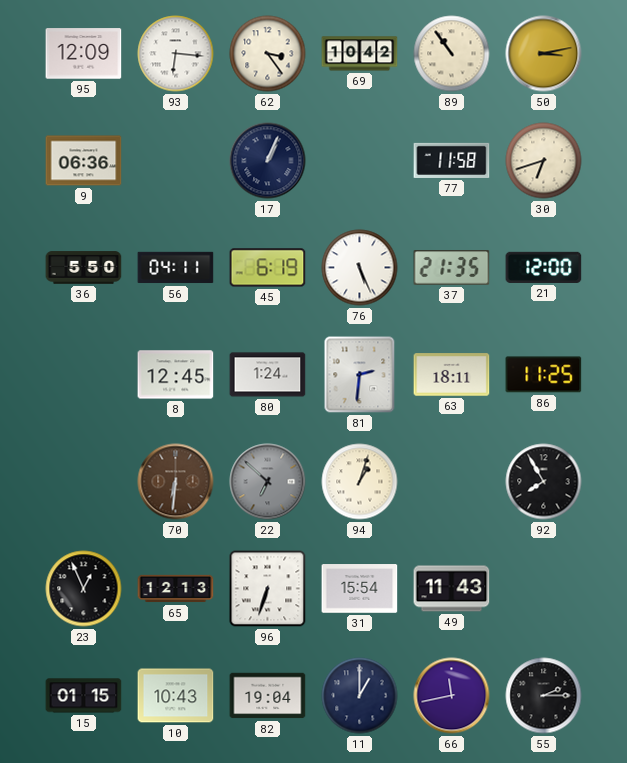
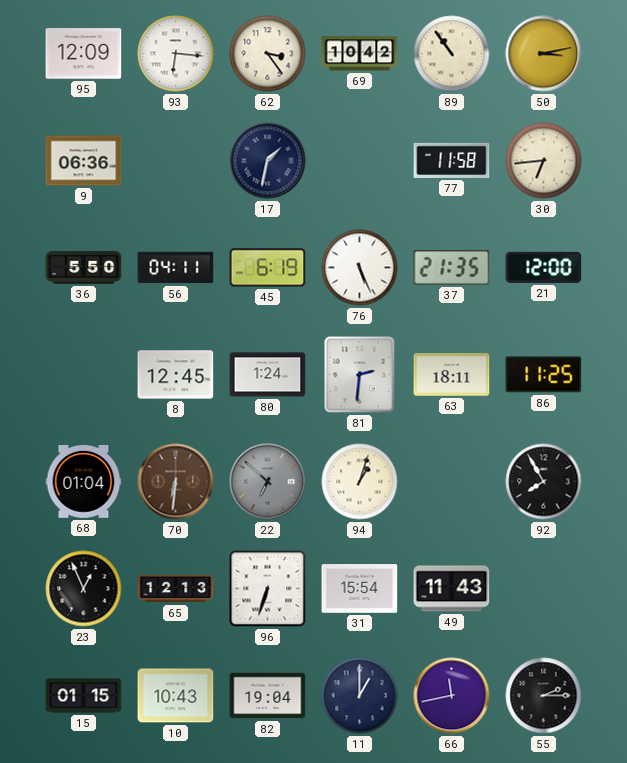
17: 1:04 -> 1:32
30: 6:42 -> 6:44
68: none -> 01:04
